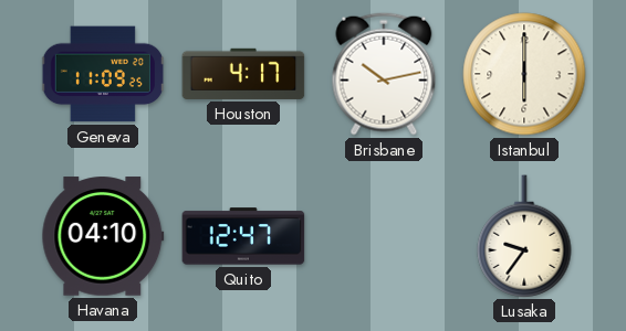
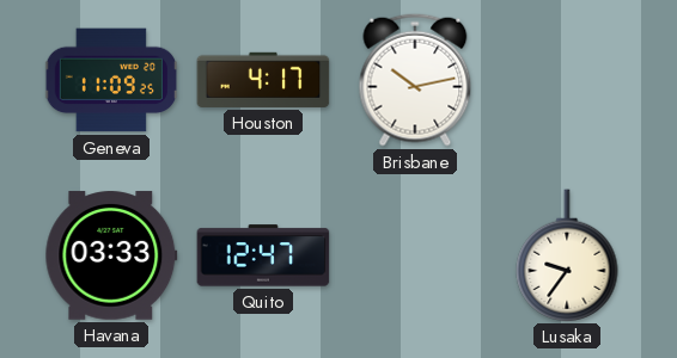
Istanbul: 6:00 -> none
Havana: 04:10 -> 03:33
